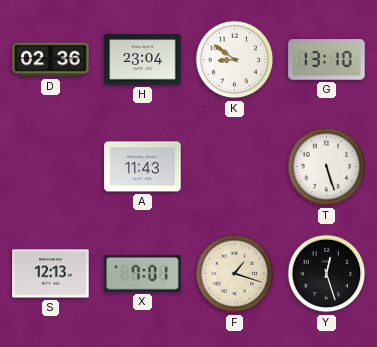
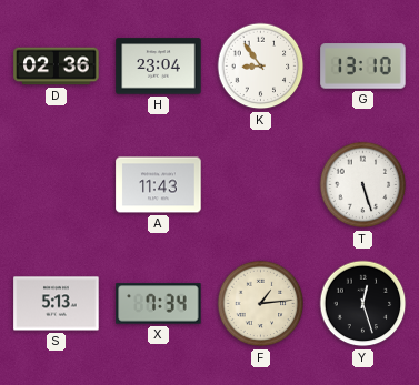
K: 8:51 -> 8:54
S: 12:13 -> 5:13
X: 7:01 -> 7:34
F: 1:18 -> 1:14
